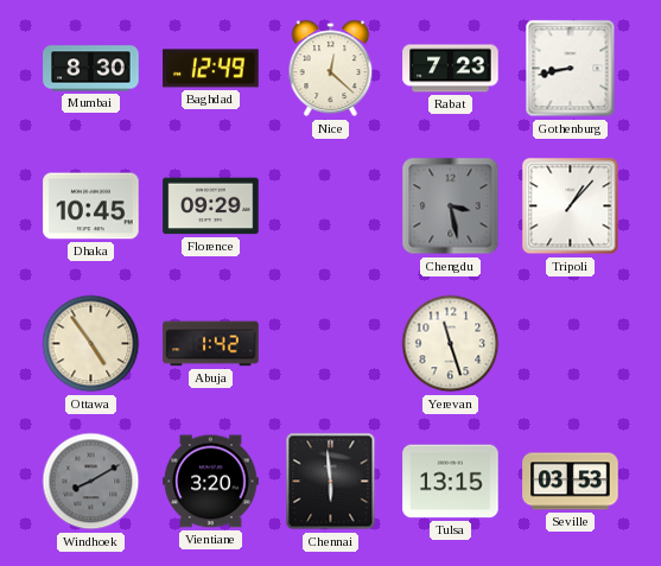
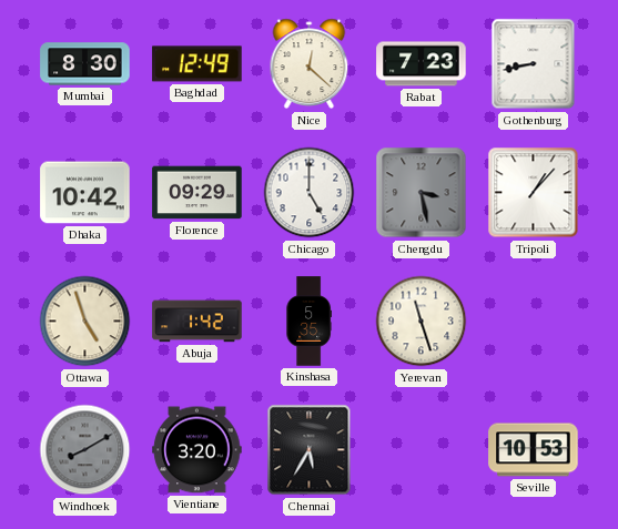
Dhaka: 10:45 -> 10:42
Chicago: none -> 5:00
Ottawa: 4:54 -> 4:57
Kinshasa: none -> 5:35
Chennai: 5:59 -> 5:35
Tulsa: 13:15 -> none
Seville: 03:53 -> 10:53
